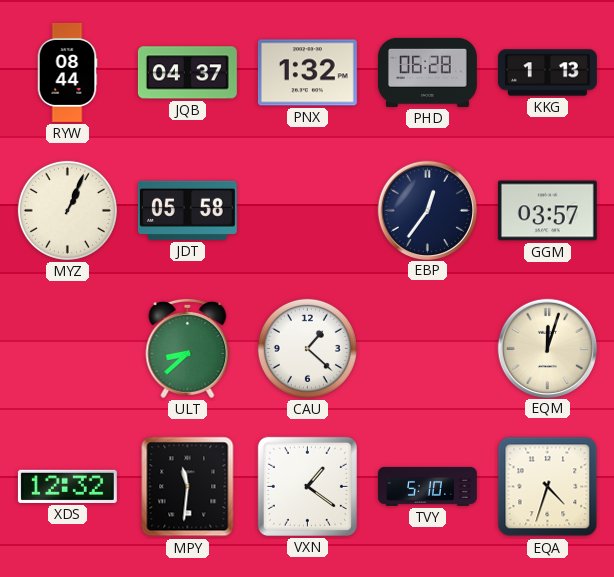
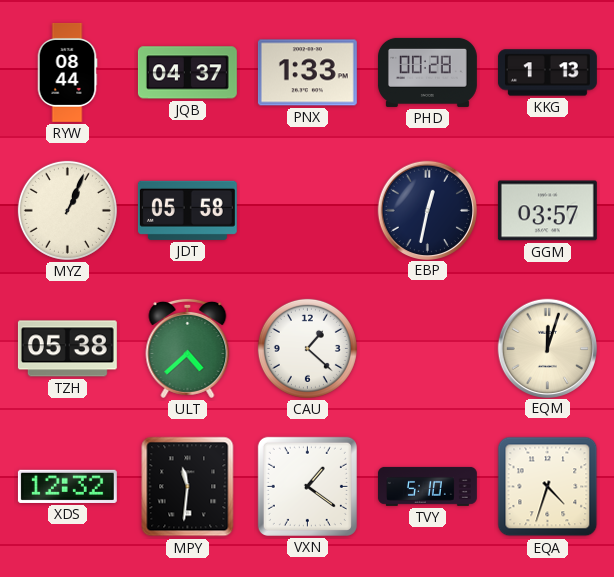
PNX: 1:32 -> 1:33
PHD: 06:28 -> 00:28
EBP: 12:36 -> 12:32
TZH: none -> 05:38
ULT: 8:38 -> 4:38
